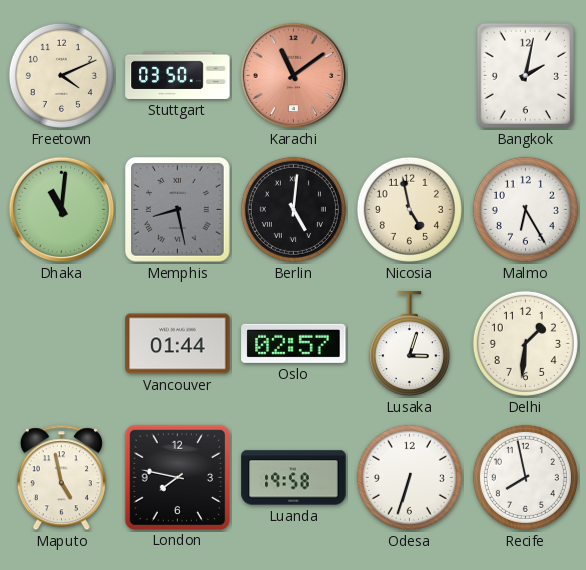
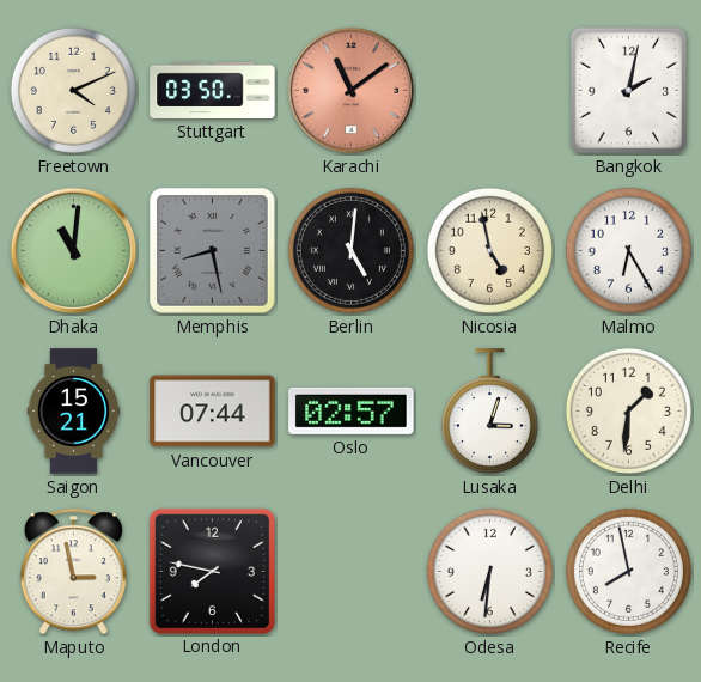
Saigon: none -> 15:21
Vancouver: 01:44 -> 07:44
Maputo: 4:58 -> 2:58
Luanda: 19:58 -> none
Odesa: 6:33 -> 6:31
